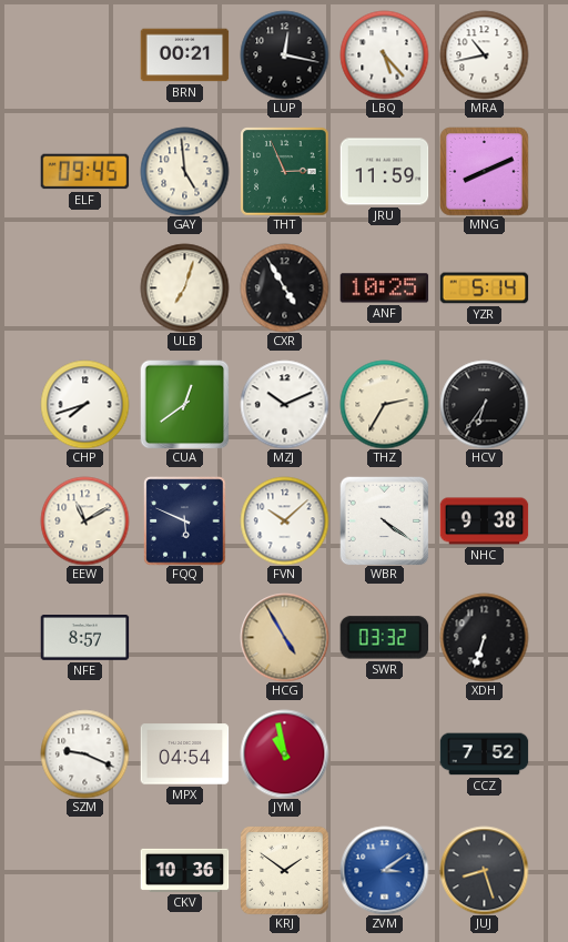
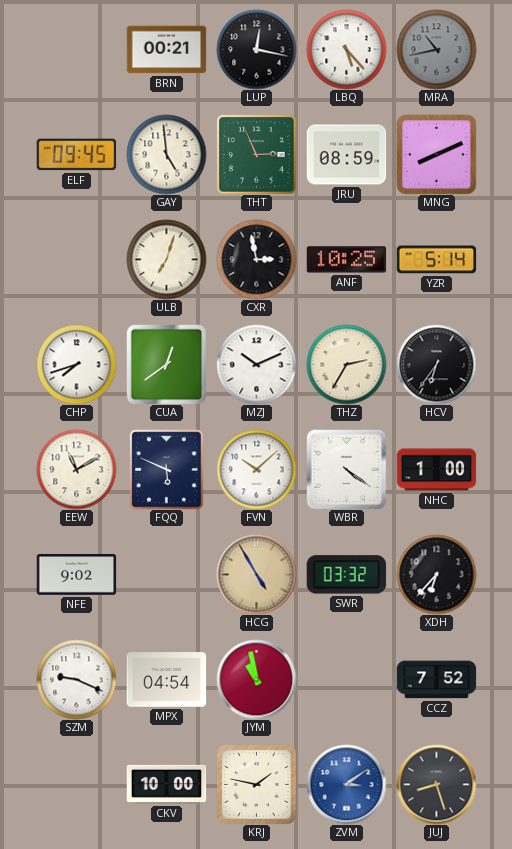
MRA dial: white -> grey
JRU: 11:59 -> 08:59
CXR: 4:55 -> 2:58
NHC: 9:38 -> 1:00
NFE: 8:57 -> 9:02
XDH: 6:33 -> 6:37
CKV: 10:36 -> 10:00
KRJ: 1:51 -> 1:47
